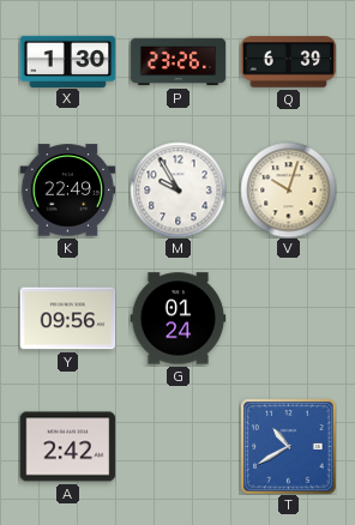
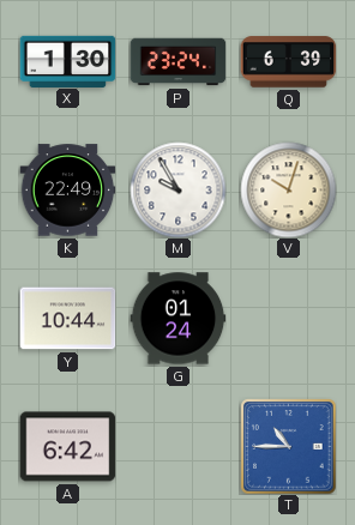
P: 23:26 -> 23:24
Y: 09:56 -> 10:44
A: 2:42 -> 6:42
T: 10:40 -> 10:45
